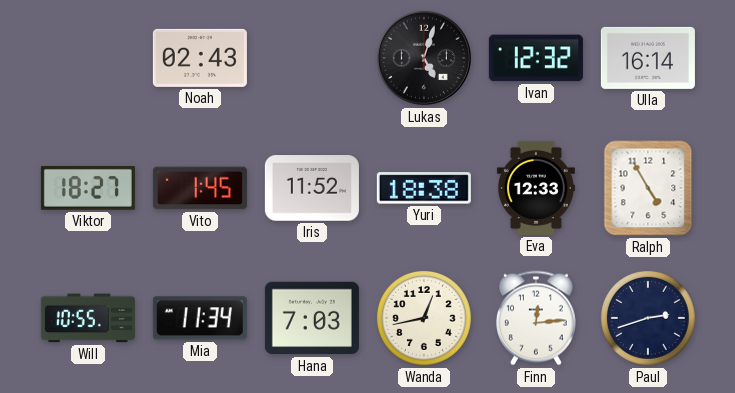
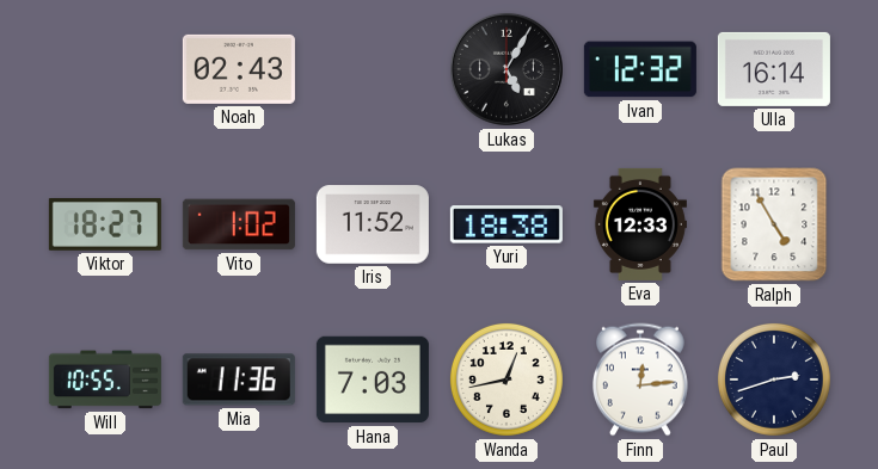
Lukas: 5:03 -> 5:05
Vito: 1:45 -> 1:02
Mia: 11:34 -> 11:36
